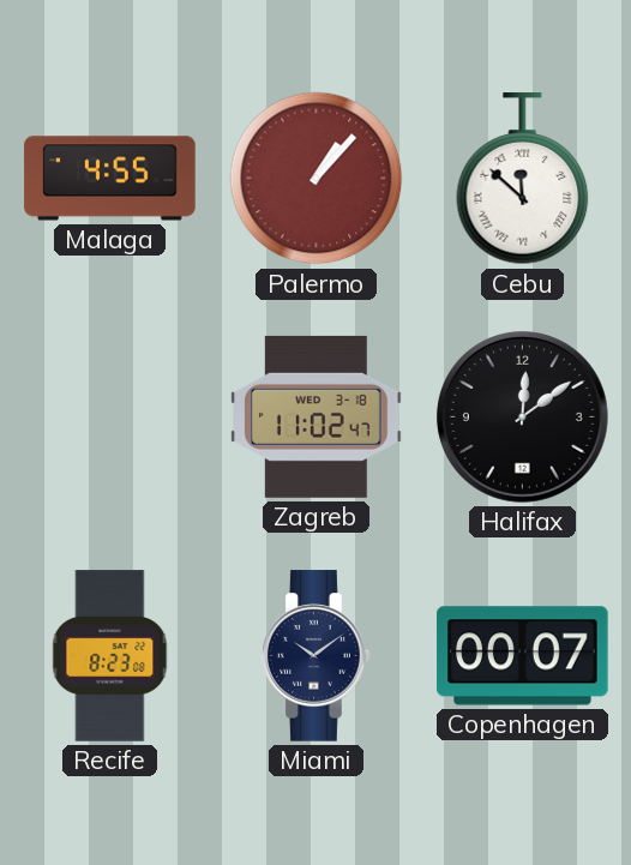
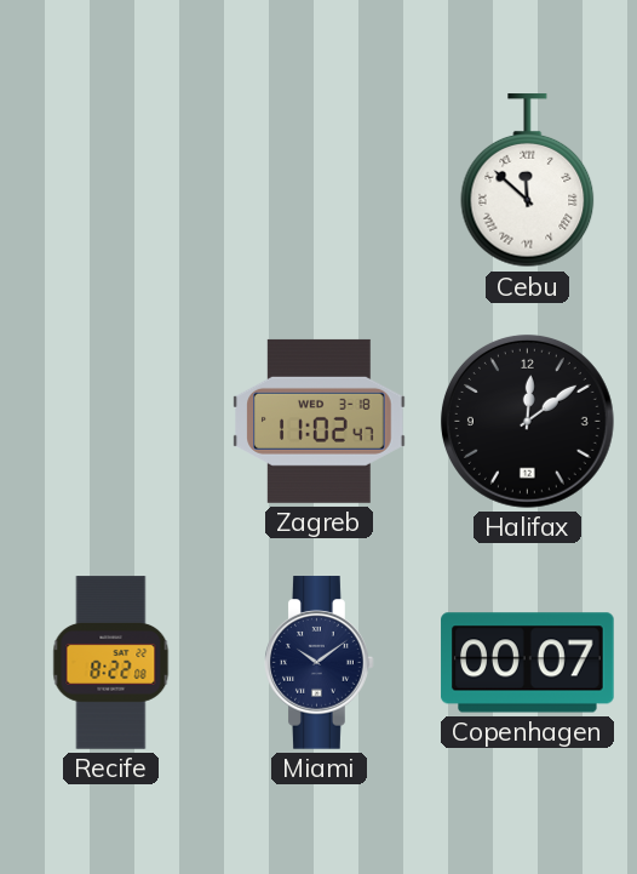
Malaga: 4:55 -> none
Palermo: 1:07 -> none
Recife: 8:23 -> 8:22
